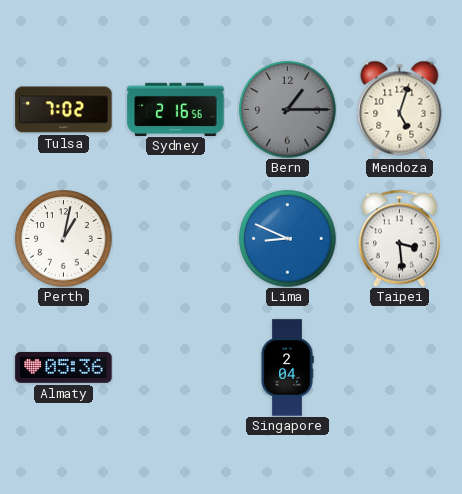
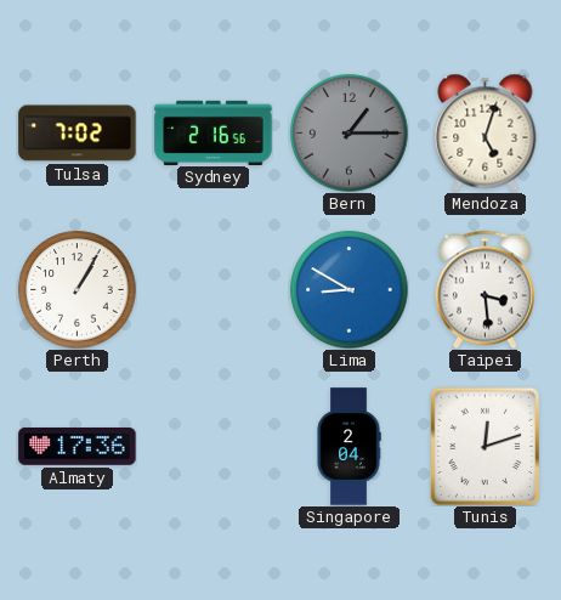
Perth: 1:02 -> 1:05
Lima: 8:49 -> 8:50
Almaty: 05:36 -> 17:36
Tunis: none -> 12:12
